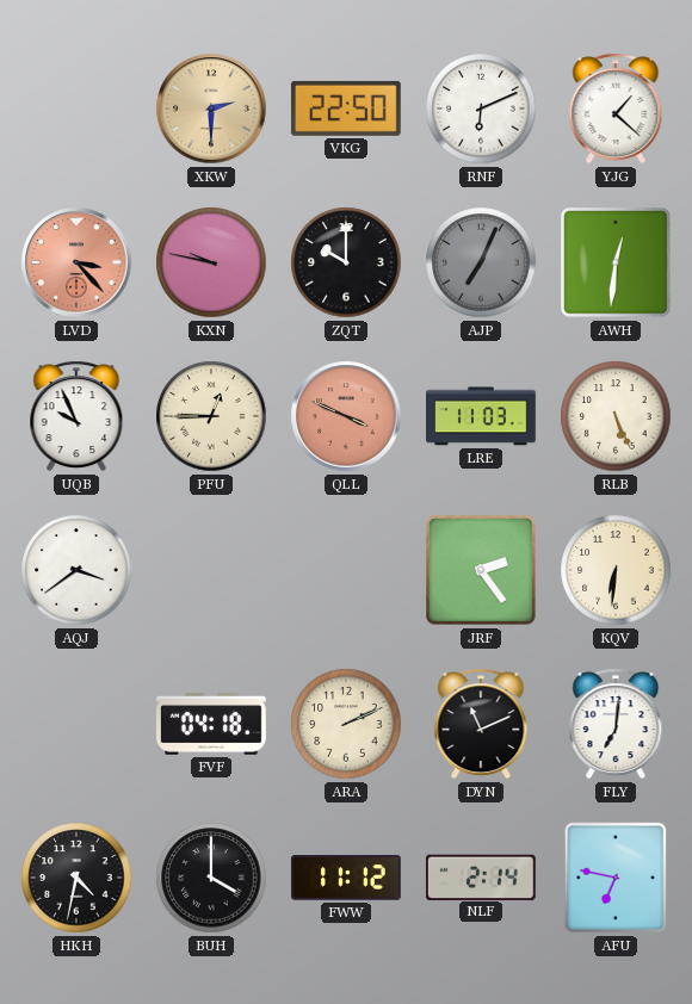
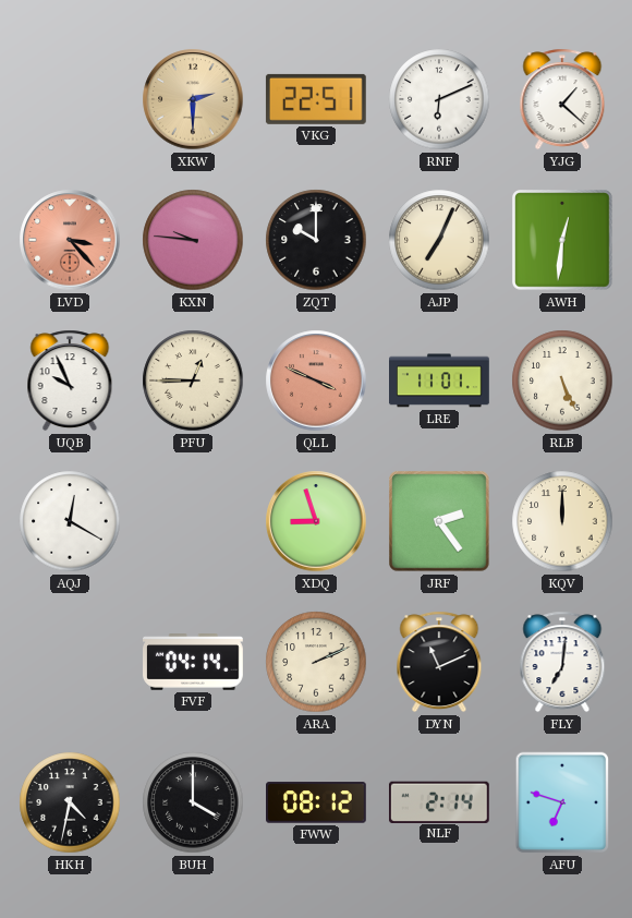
VKG: 22:50 -> 22:51
KXN: 9:47 -> 9:46
AJP dial: grey -> cream
LRE: 11:03 -> 11:01
AQJ: 3:39 -> 12:20
XDQ: none -> 8:57
KQV: 6:31 -> 12:00
FVF: 04:18 -> 04:14
FWW: 11:12 -> 08:12
AFU: 6:47 -> 6:48
